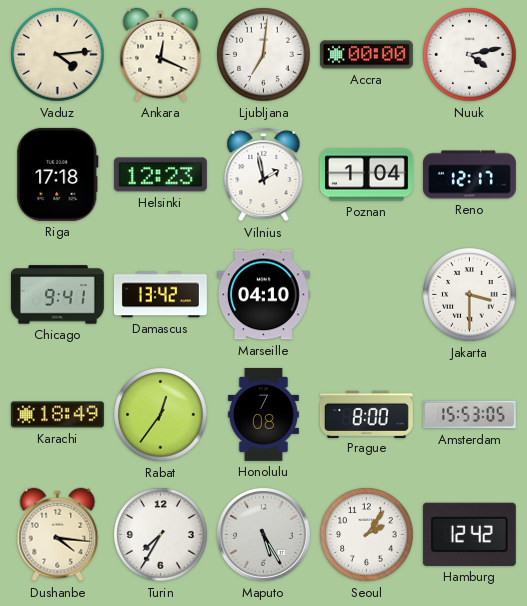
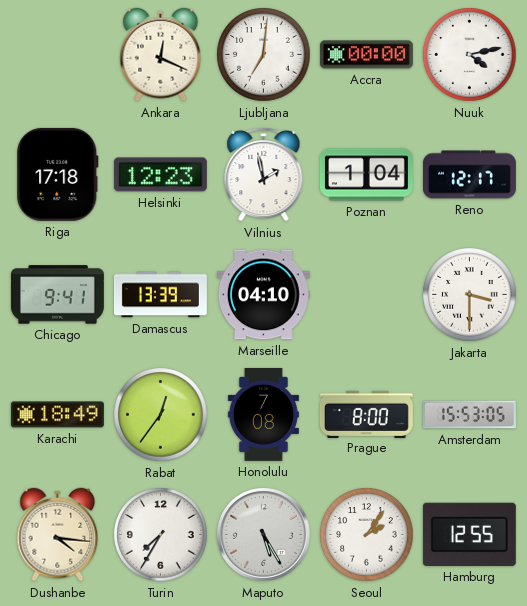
Vaduz: 4:14 -> none
Damascus: 13:42 -> 13:39
Hamburg: 12:42 -> 12:55
